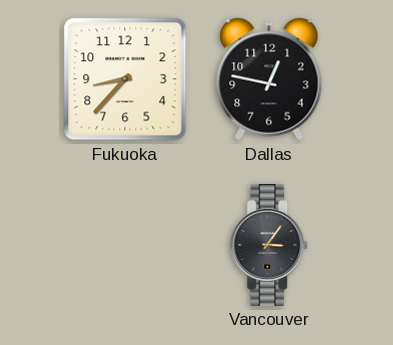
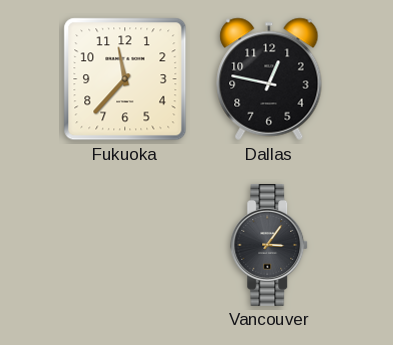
Fukuoka: 8:37 -> 11:37
